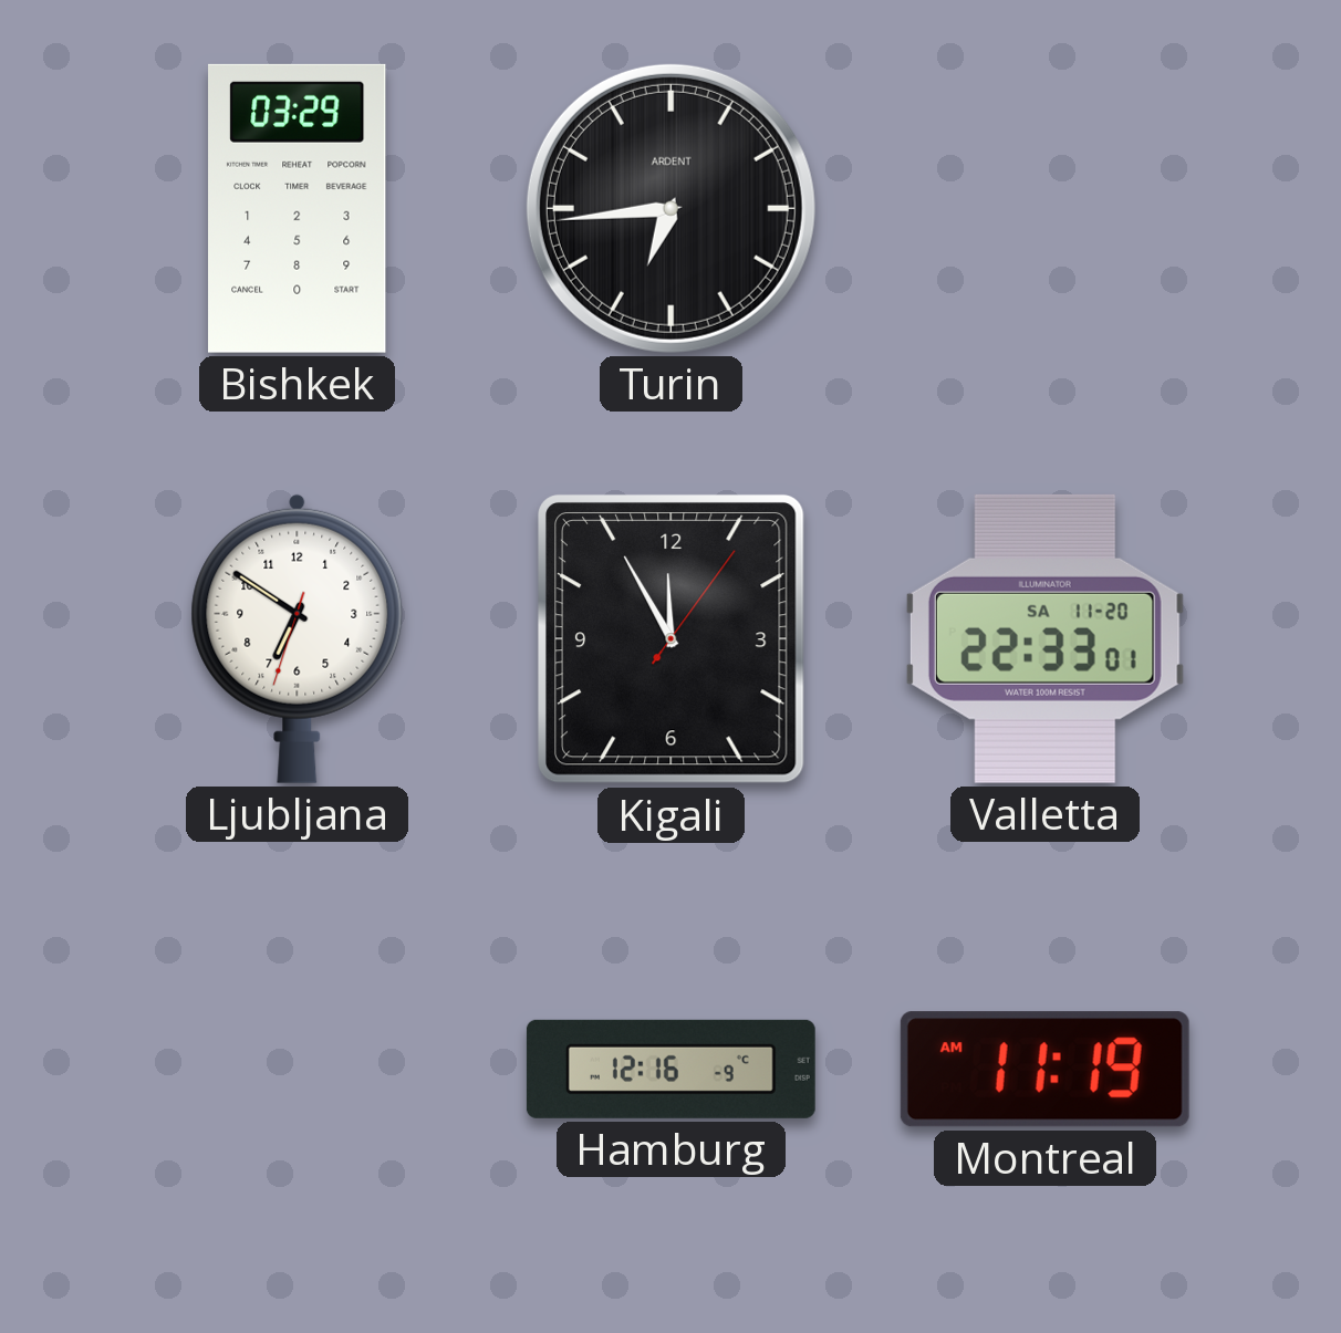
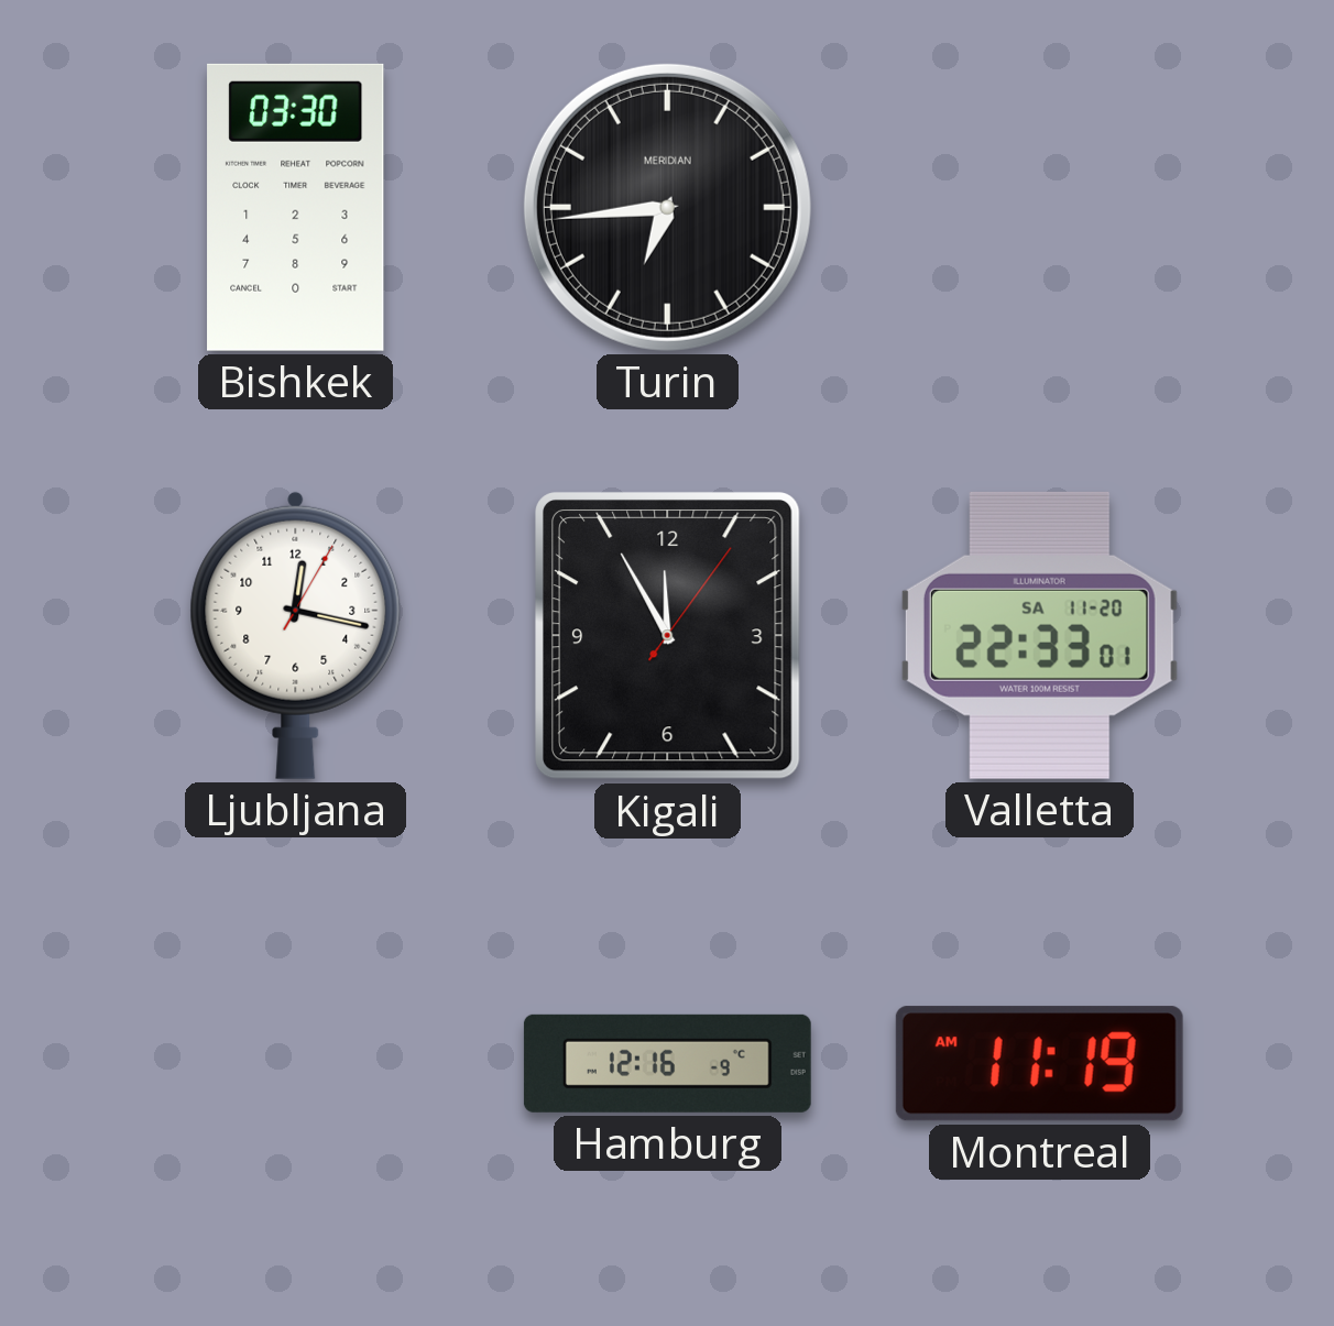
Bishkek: 03:29 -> 03:30
Turin brand: ARDENT -> MERIDIAN
Ljubljana: 6:50 -> 12:17
